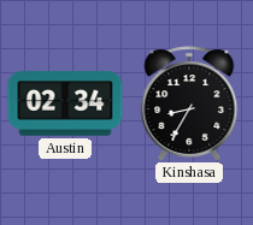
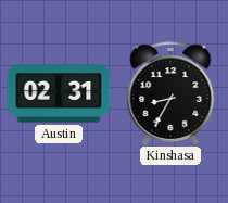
Austin: 02:34 -> 02:31
